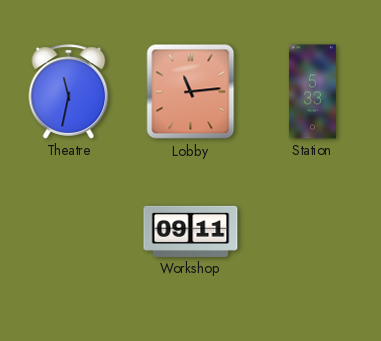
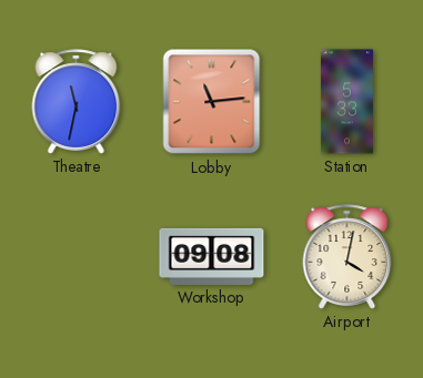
Workshop: 09:11 -> 09:08
Airport: none -> 4:02
